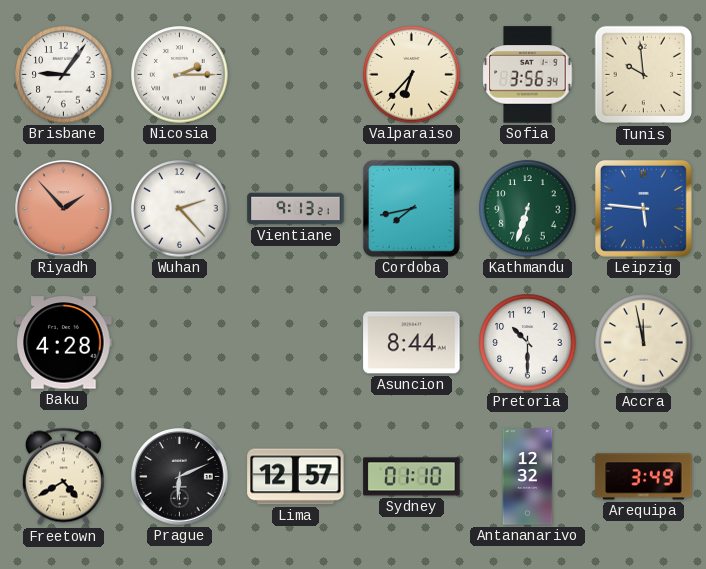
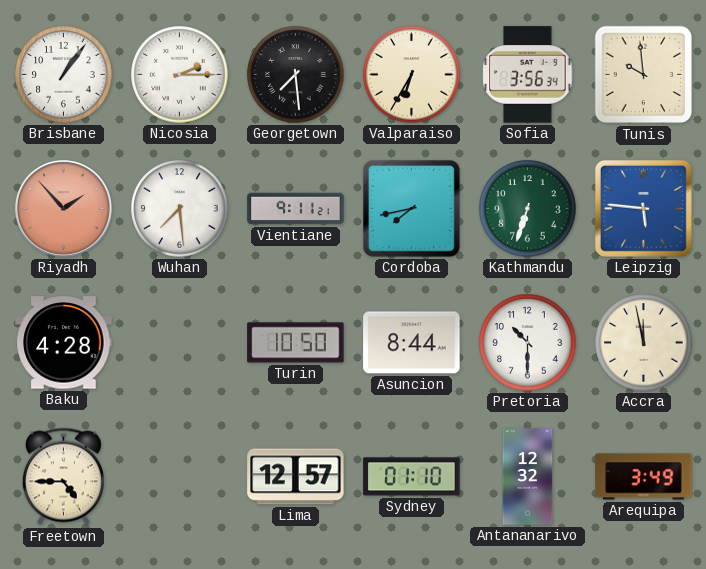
Brisbane: 9:06 -> 1:06
Georgetown: none -> 7:29
Valparaiso: 6:37 -> 6:35
Wuhan: 2:23 -> 7:29
Vientiane: 9:13 -> 9:11
Turin: none -> 10:50
Freetown: 4:40 -> 4:45
Prague: 6:11 -> none
